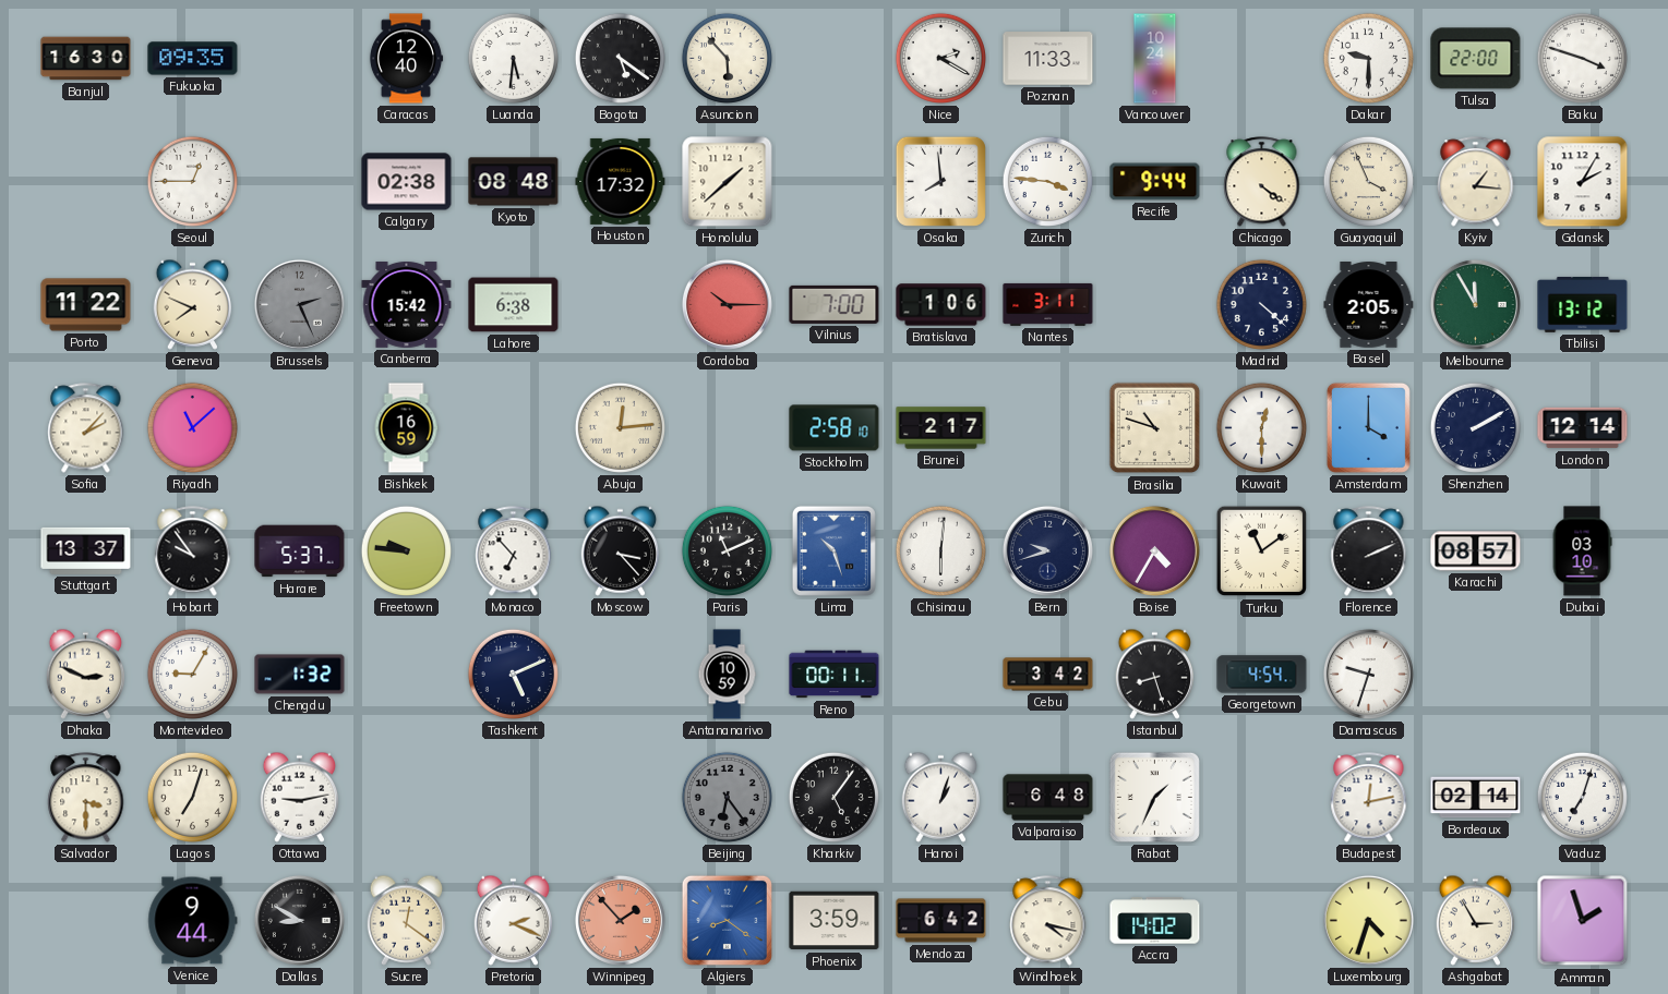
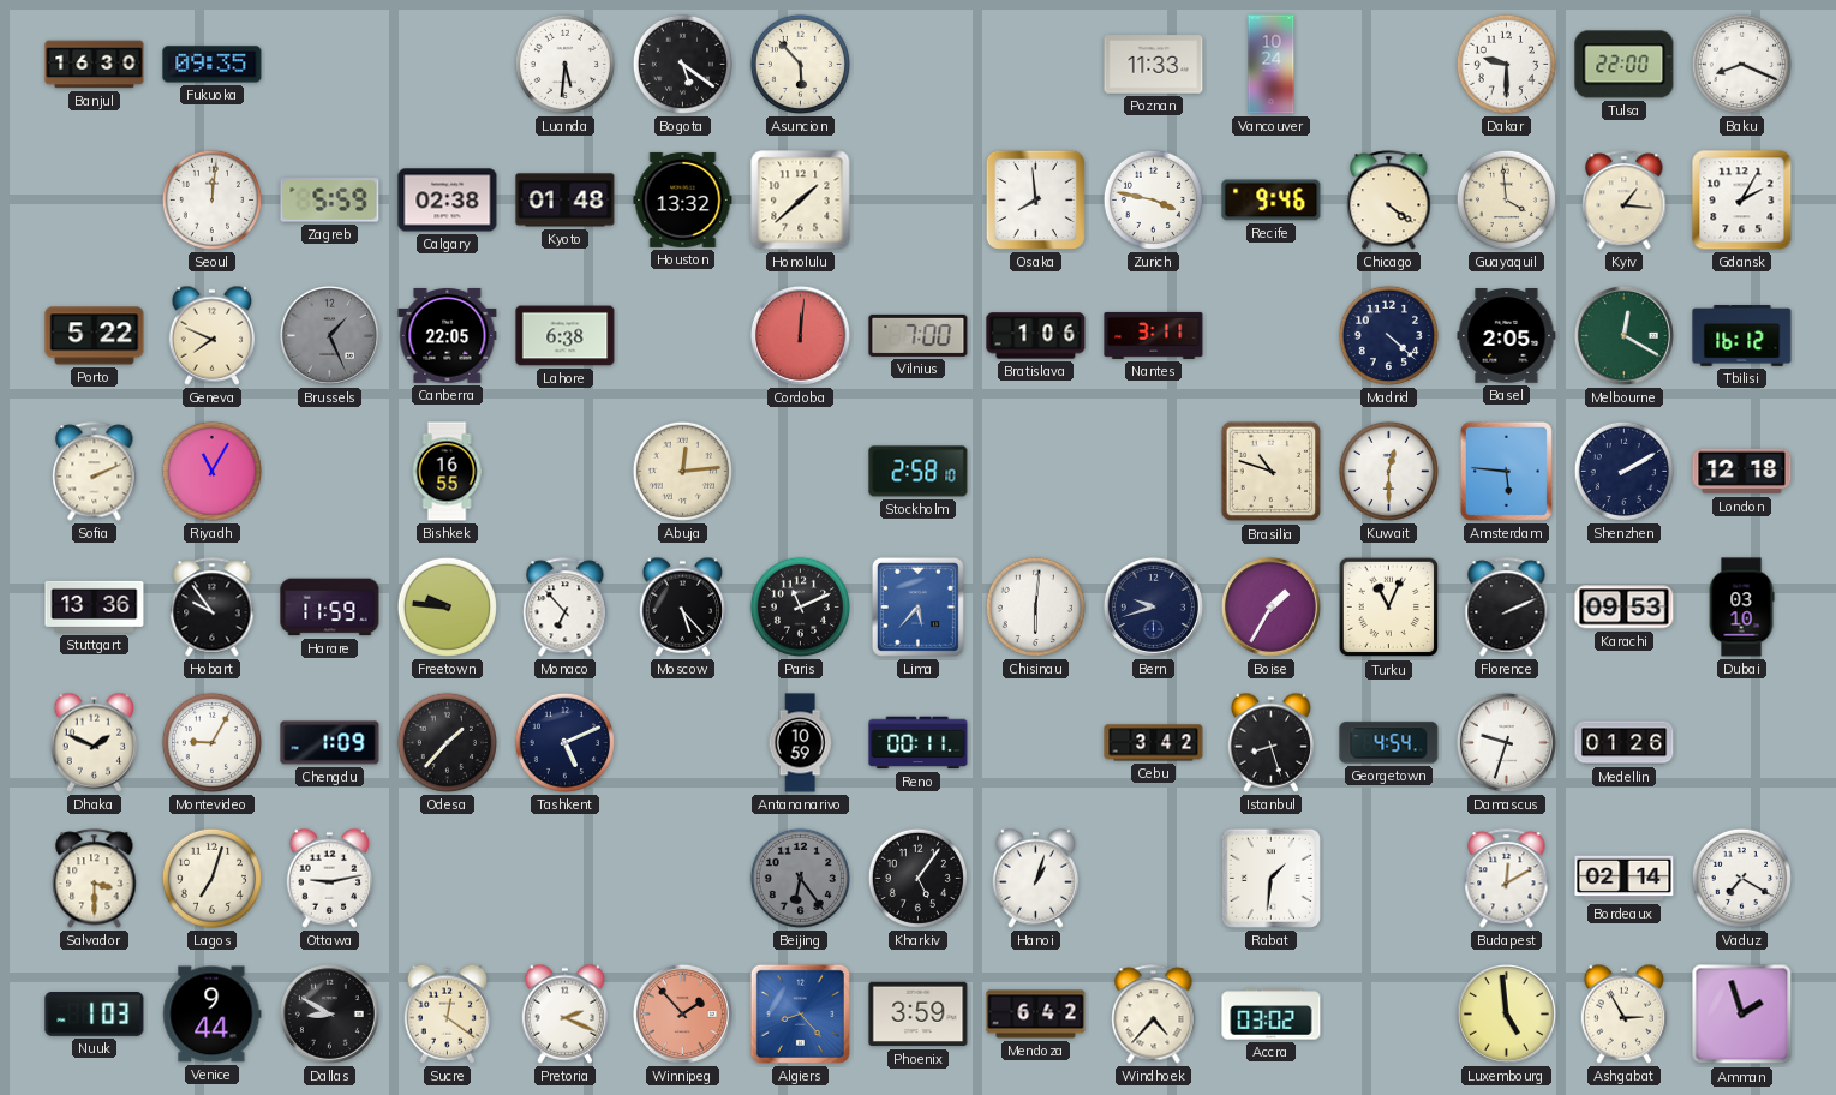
Caracas: 12:40 -> none
Nice: 2:20 -> none
Baku: 3:48 -> 8:19
Seoul: 12:45 -> 12:01
Zagreb: none -> 5:59
Kyoto: 08:48 -> 01:48
Houston: 17:32 -> 13:32
Zurich: 3:46 -> 3:47
Recife: 9:44 -> 9:46
Guayaquil: 3:56 -> 3:59
Porto: 11:22 -> 5:22
Brussels: 2:26 -> 1:26
Canberra: 15:42 -> 22:05
Cordoba: 10:15 -> 12:01
Melbourne: 11:55 -> 12:20
Tbilisi: 13:12 -> 16:12
Sofia: 2:07 -> 2:11
Riyadh: 11:08 -> 11:05
Bishkek: 16:59 -> 16:55
Brunei: 2:17 -> none
Amsterdam: 4:00 -> 5:46
London: 12:14 -> 12:18
Stuttgart: 13:37 -> 13:36
Harare: 5:37 -> 11:59
Moscow: 3:23 -> 5:23
Lima: 10:27 -> 5:37
Boise: 4:35 -> 1:35
Turku: 11:09 -> 11:04
Karachi: 08:57 -> 09:53
Dhaka: 2:49 -> 1:49
Chengdu: 1:32 -> 1:09
Odesa: none -> 1:37
Medellin: none -> 01:26
Valparaiso: 6:48 -> none
Rabat: 1:34 -> 1:31
Budapest: 12:13 -> 12:10
Vaduz: 7:03 -> 7:20
Nuuk: none -> 1:03
Algiers: 8:21 -> 8:23
Windhoek: 4:17 -> 4:37
Accra: 14:02 -> 03:02
Luxembourg: 4:33 -> 4:59
